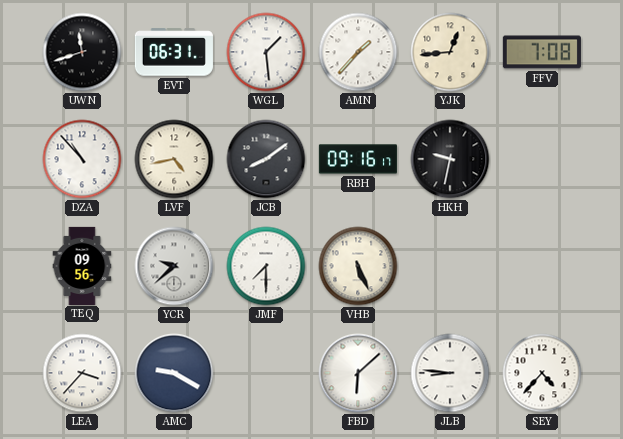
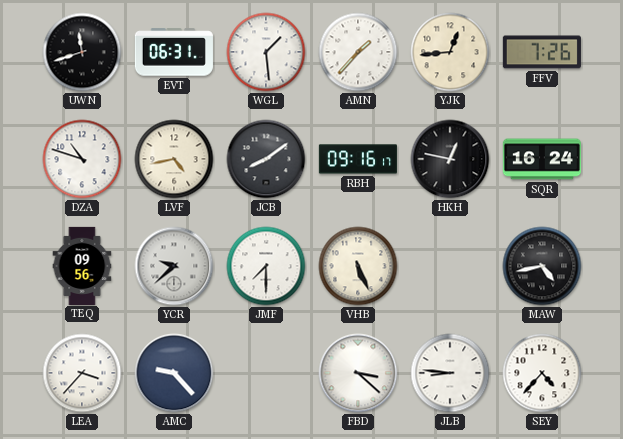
FFV: 7:08 -> 7:26
DZA: 10:53 -> 10:48
HKH: 9:32 -> 12:47
SQR: none -> 16:24
MAW: none -> 4:43
AMC: 9:20 -> 9:23
FBD: 6:08 -> 3:22
